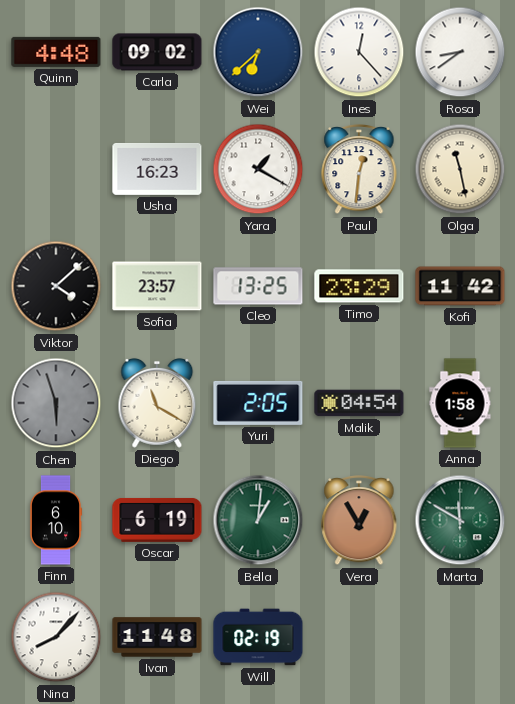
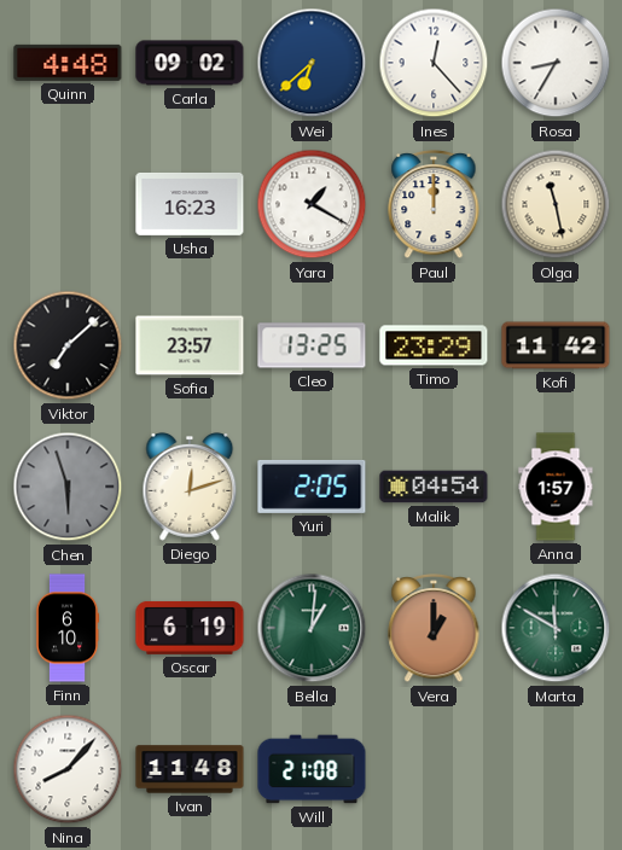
Rosa: 8:39 -> 8:35
Paul: 12:31 -> 12:00
Viktor: 4:08 -> 7:08
Diego: 11:20 -> 12:12
Anna: 1:58 -> 1:57
Vera: 12:55 -> 1:00
Will: 02:19 -> 21:08
